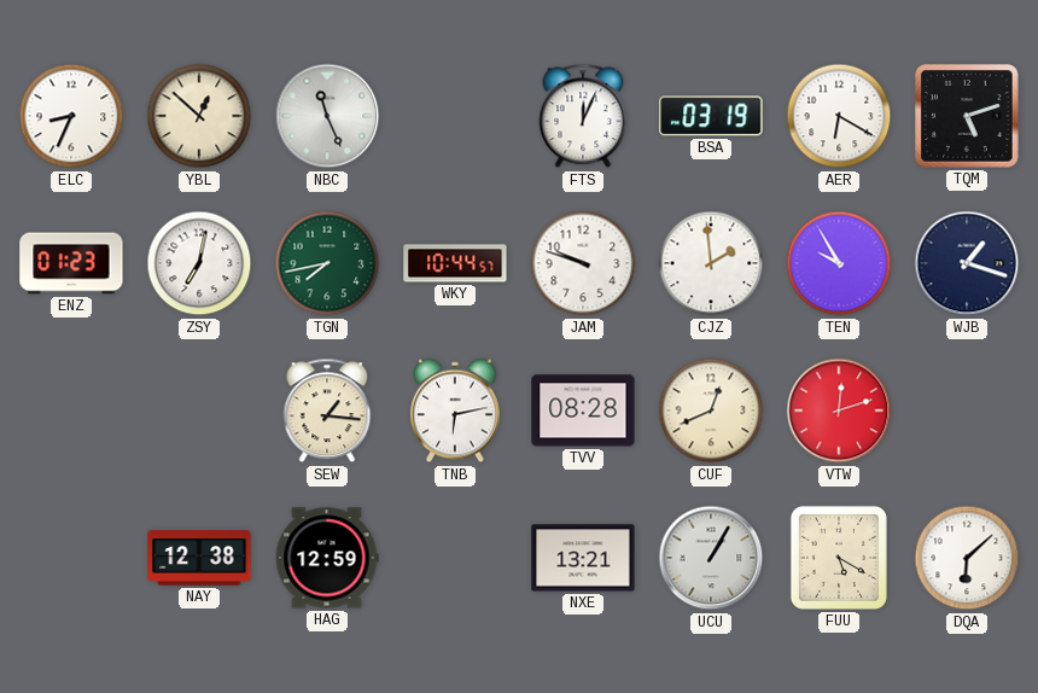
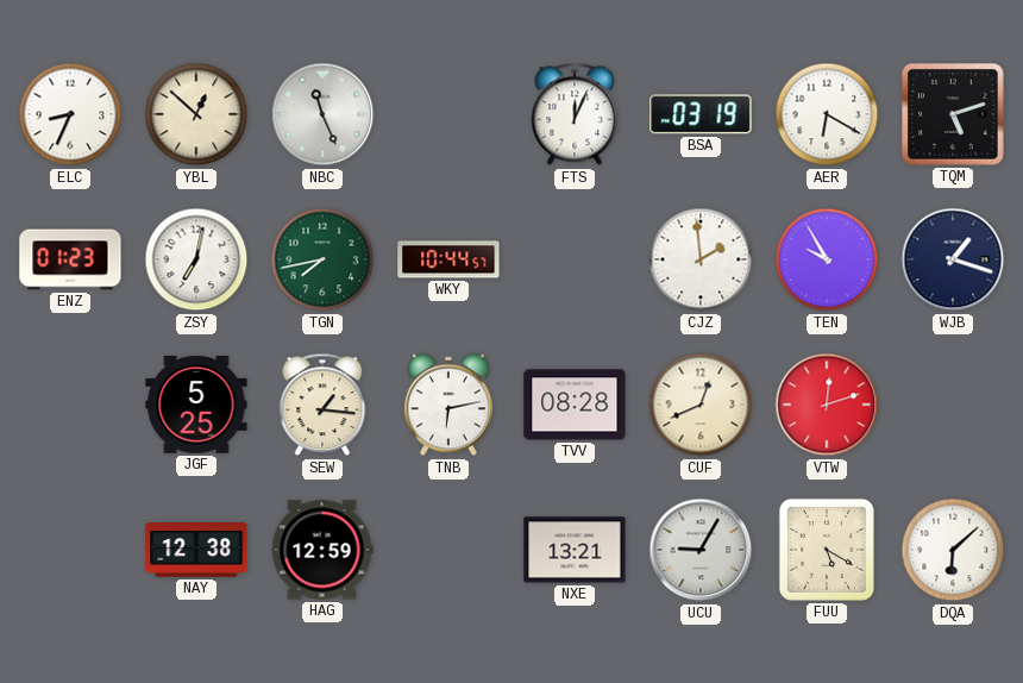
JAM: 9:48 -> none
JGF: none -> 5:25
UCU: 1:05 -> 9:05
